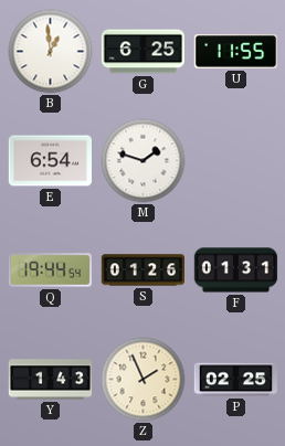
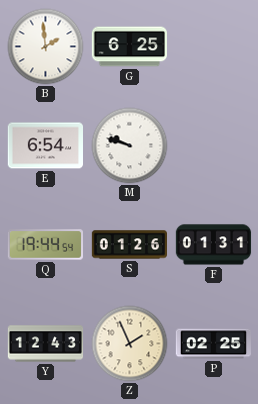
B: 12:59 -> 1:59
U: 11:55 -> none
M: 1:48 -> 9:48
Y: 1:43 -> 12:43
